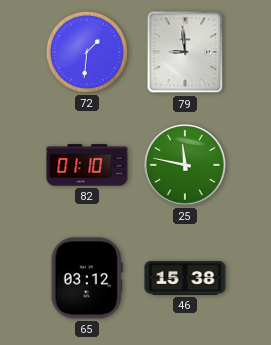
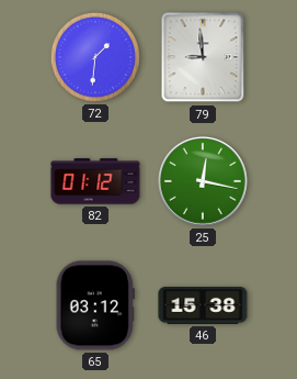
82: 01:10 -> 01:12
25: 11:47 -> 12:17
